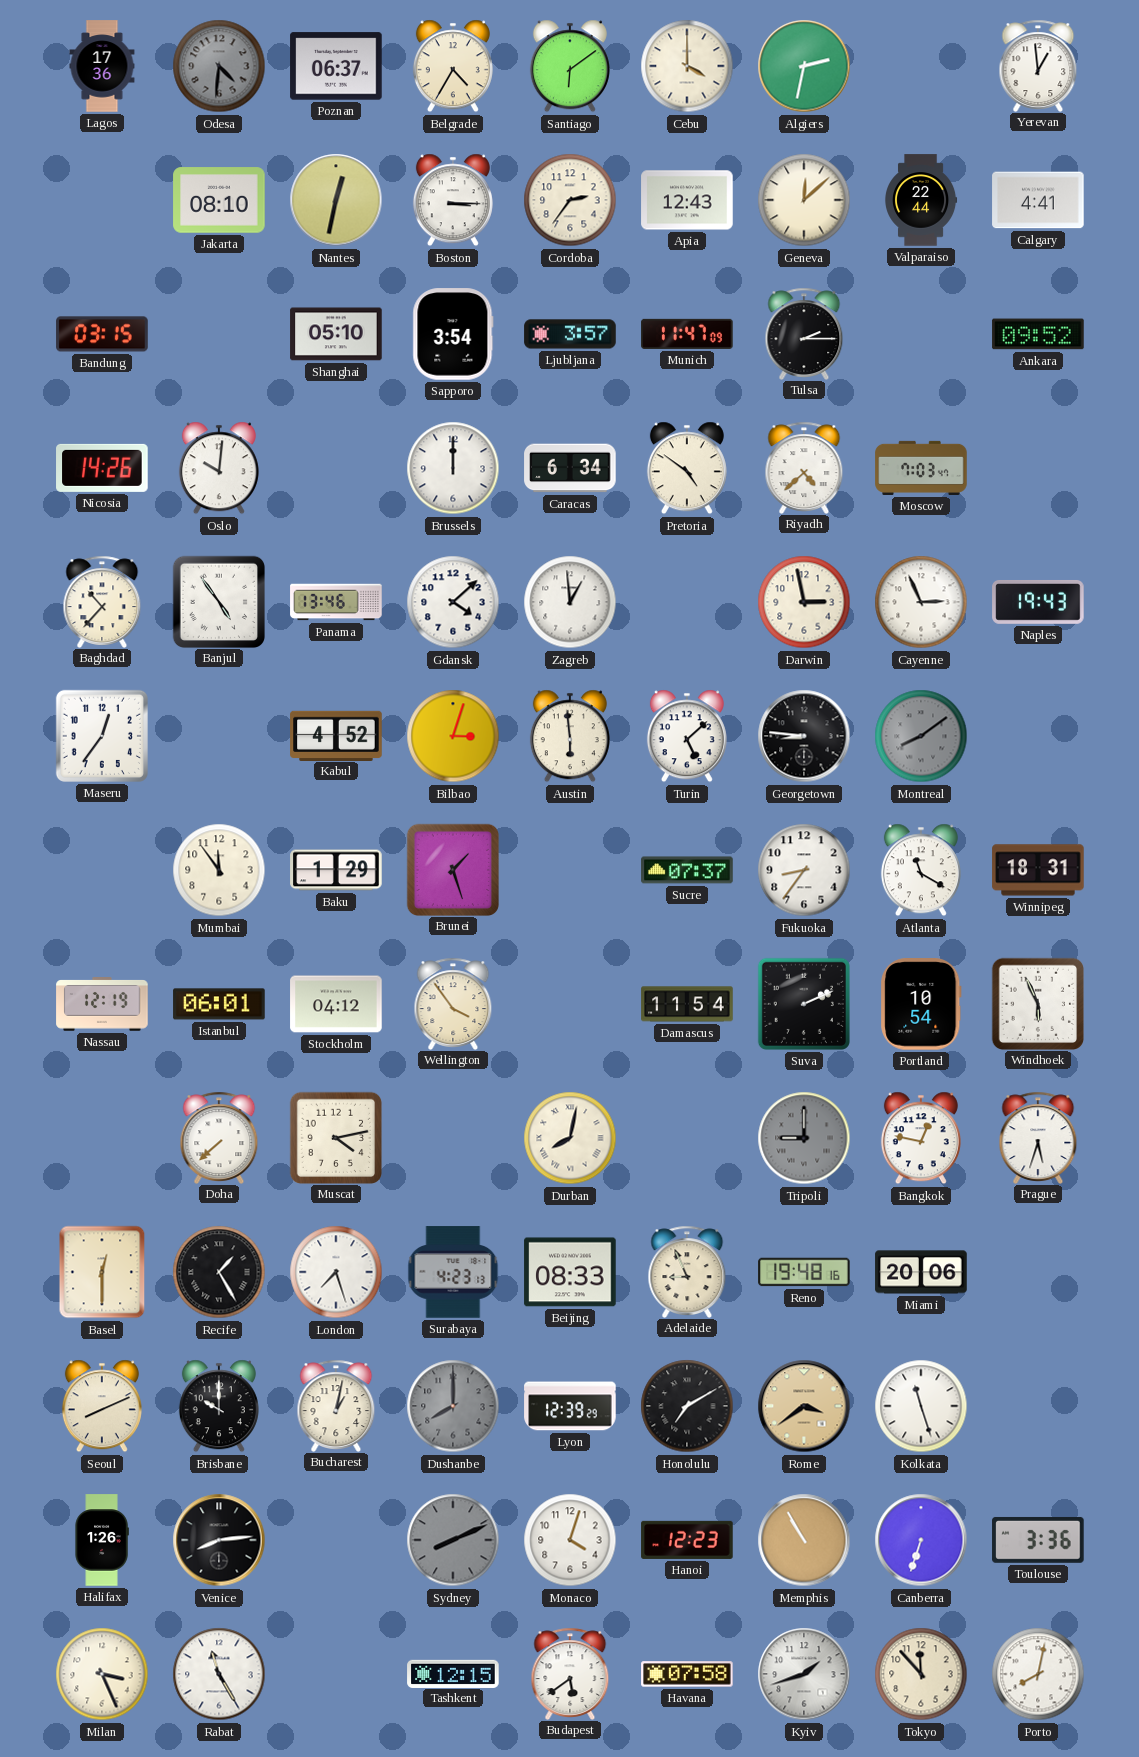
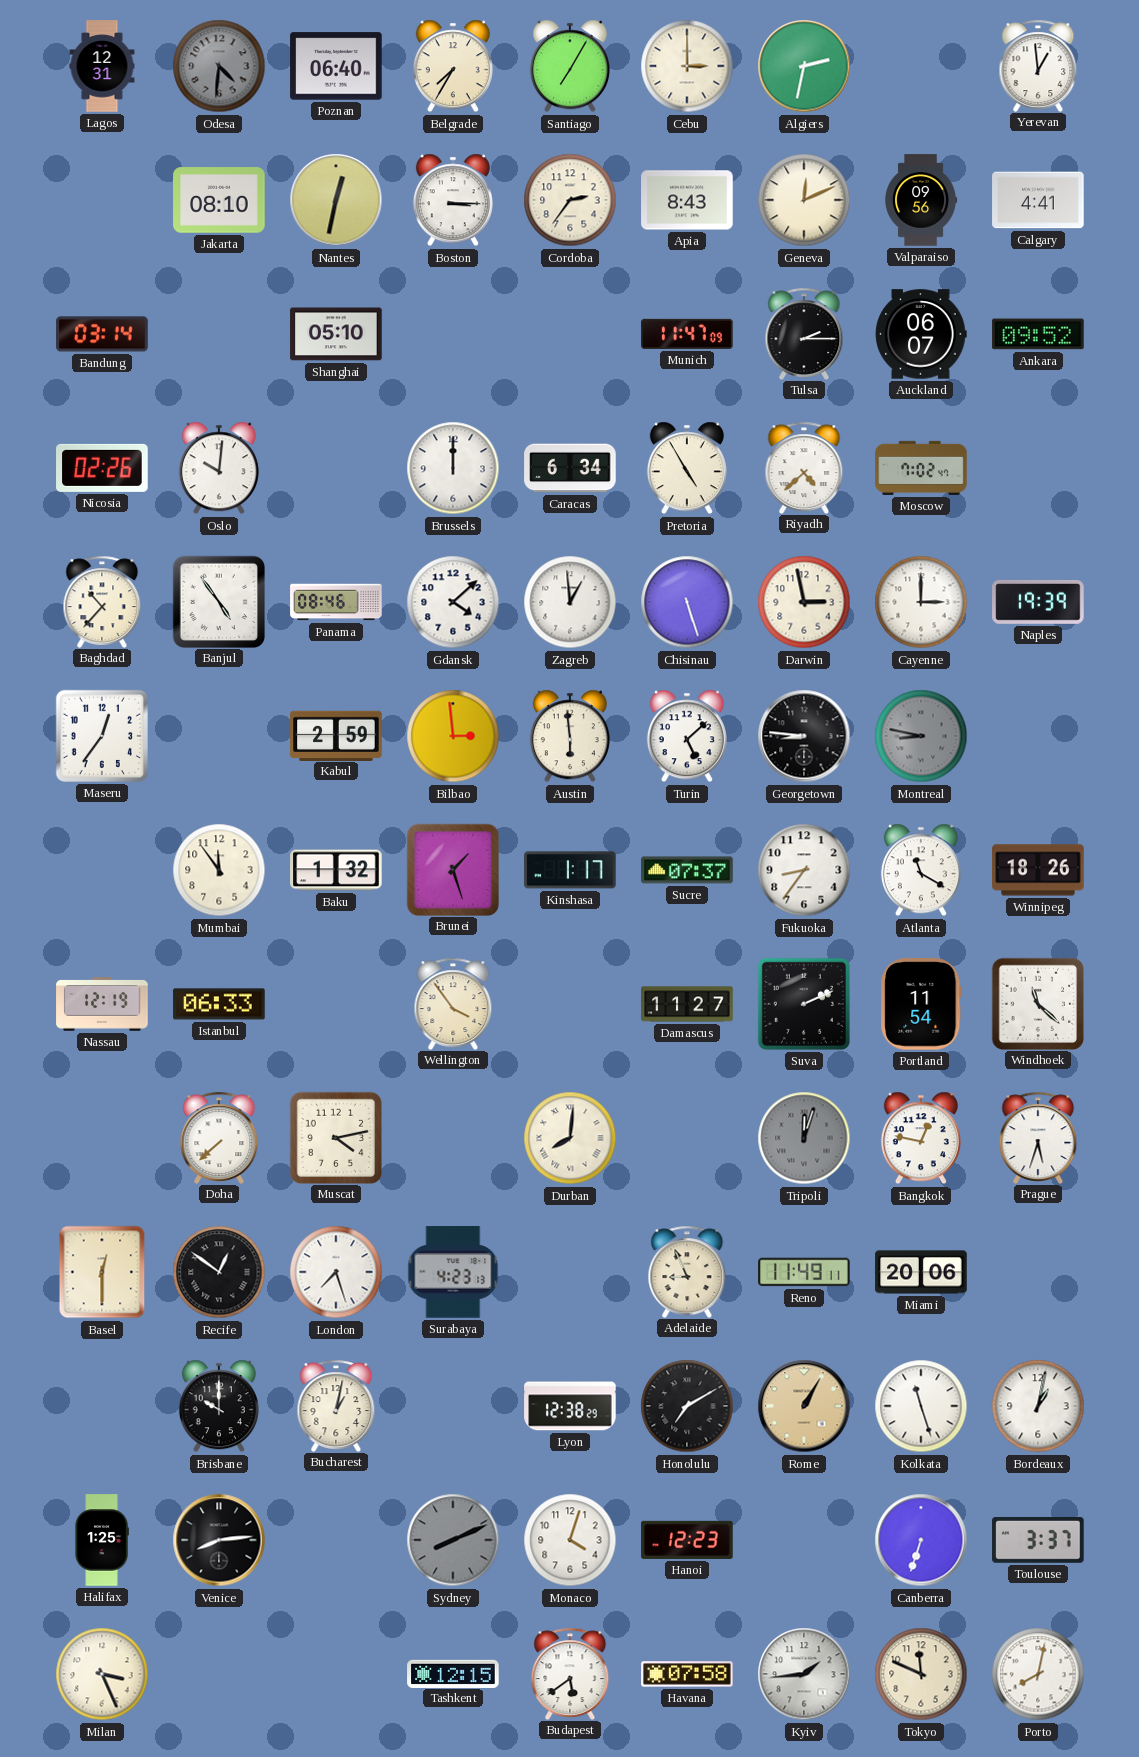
Lagos: 17:36 -> 12:31
Poznan: 06:37 -> 06:40
Belgrade: 4:35 -> 7:35
Santiago: 6:09 -> 7:05
Cebu: 4:00 -> 3:00
Apia: 12:43 -> 8:43
Geneva: 12:08 -> 12:11
Valparaiso: 22:44 -> 09:56
Bandung: 03:15 -> 03:14
Sapporo: 3:54 -> none
Ljubljana: 3:57 -> none
Auckland: none -> 06:07
Nicosia: 14:26 -> 02:26
Pretoria: 4:51 -> 4:55
Moscow: 7:03 -> 7:02
Panama: 13:46 -> 08:46
Chisinau: none -> 5:27
Cayenne: 2:56 -> 3:00
Naples: 19:43 -> 19:39
Kabul: 4:52 -> 2:59
Bilbao: 3:03 -> 2:59
Montreal: 8:09 -> 8:47
Baku: 1:29 -> 1:32
Kinshasa: none -> 1:17
Winnipeg: 18:31 -> 18:26
Istanbul: 06:01 -> 06:33
Stockholm: 04:12 -> none
Damascus: 11:54 -> 11:27
Portland: 10:54 -> 11:54
Windhoek: 5:56 -> 11:22
Durban: 8:02 -> 8:01
Tripoli: 9:00 -> 12:03
Recife: 1:25 -> 12:51
Beijing: 08:33 -> none
Reno: 19:48 -> 11:49
Seoul: 8:11 -> none
Dushanbe: 8:00 -> none
Lyon: 12:39 -> 12:38
Rome: 3:39 -> 1:05
Bordeaux: none -> 1:02
Halifax: 1:26 -> 1:25
Memphis: 10:55 -> none
Toulouse: 3:36 -> 3:37
Rabat: 11:25 -> none
Kyiv: 1:42 -> 1:44
Tokyo: 11:53 -> 11:49
